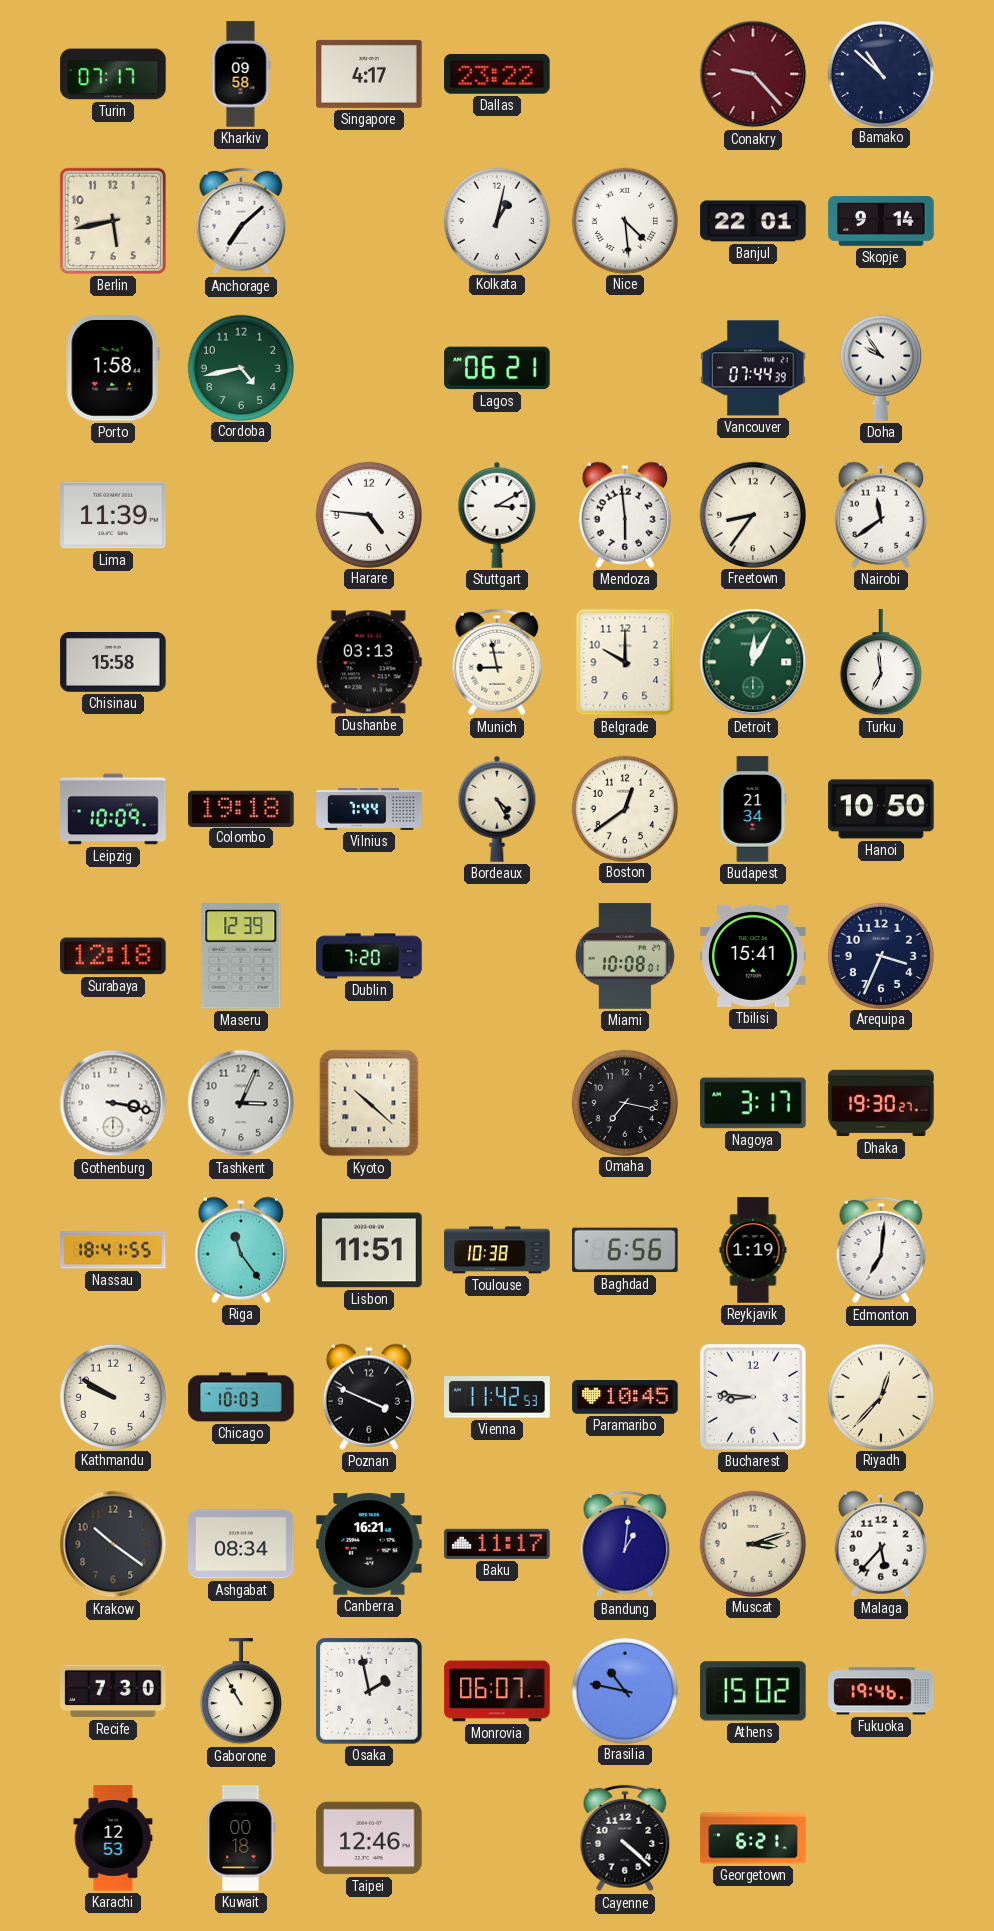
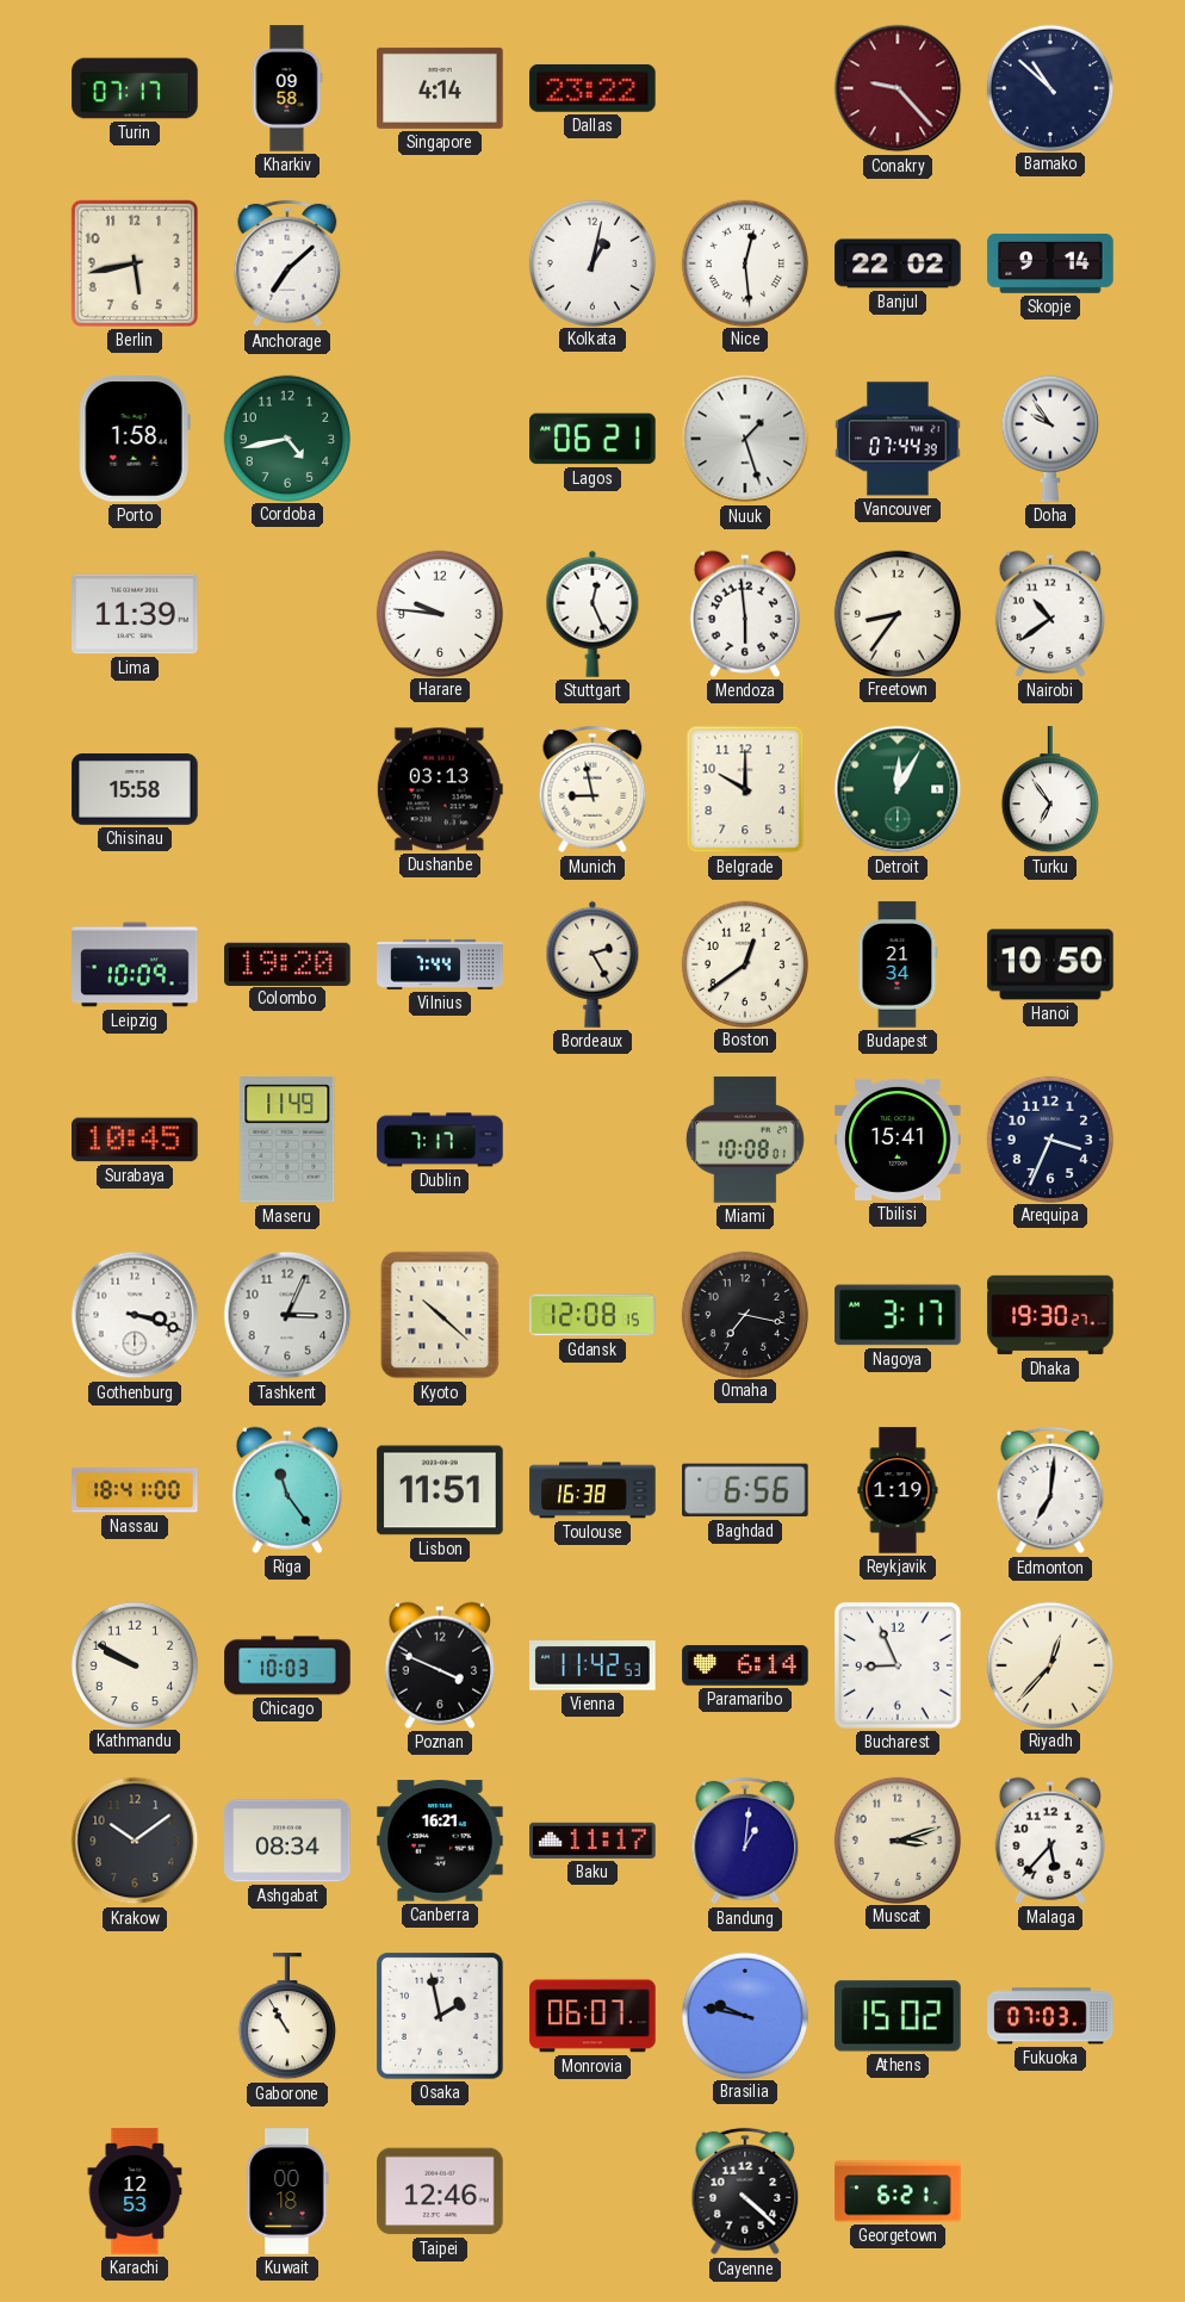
Singapore: 4:17 -> 4:14
Nice: 4:29 -> 12:29
Banjul: 22:01 -> 22:02
Nuuk: none -> 1:27
Harare: 4:46 -> 9:46
Stuttgart: 3:10 -> 12:26
Nairobi: 11:39 -> 10:39
Turku: 6:59 -> 6:54
Colombo: 19:18 -> 19:20
Bordeaux: 4:25 -> 2:25
Surabaya: 12:18 -> 10:45
Maseru: 12:39 -> 11:49
Dublin: 7:20 -> 7:17
Gothenburg: 3:17 -> 3:18
Gdansk: none -> 12:08
Nassau: 18:41:55 -> 18:41:00
Toulouse: 10:38 -> 16:38
Paramaribo: 10:45 -> 6:14
Bucharest: 8:46 -> 8:56
Krakow: 10:21 -> 10:09
Recife: 7:30 -> none
Brasilia: 10:47 -> 9:47
Fukuoka: 19:46 -> 07:03
